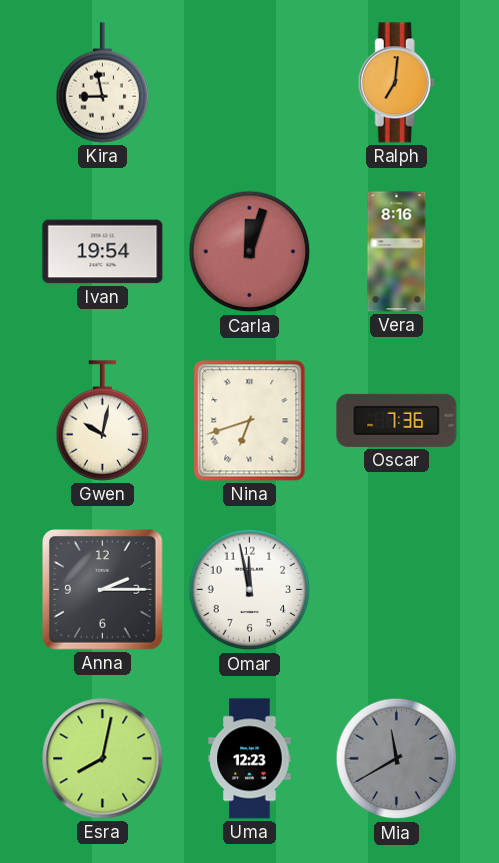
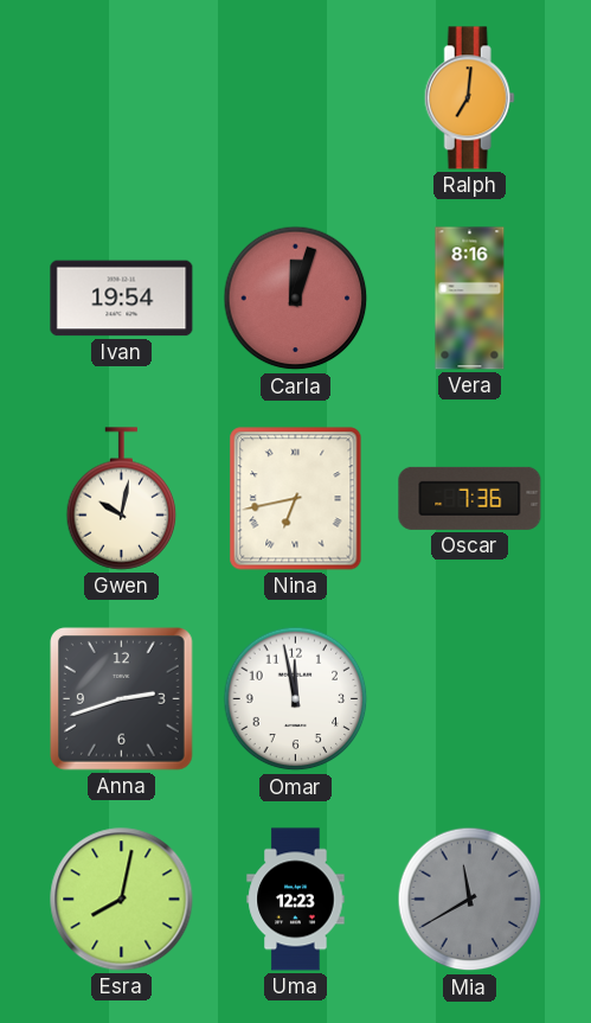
Kira: 8:58 -> none
Nina: 6:42 -> 6:43
Anna: 2:15 -> 2:42
